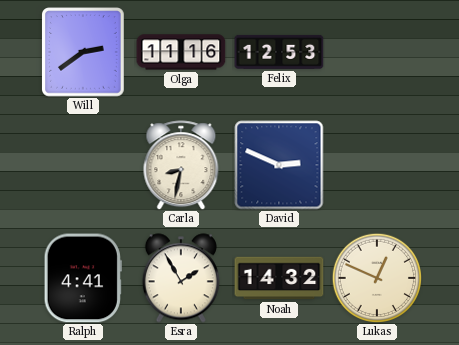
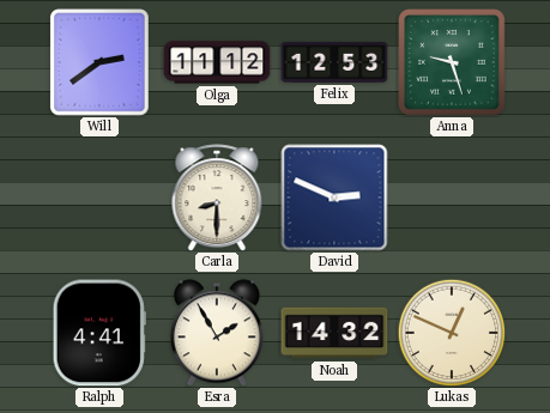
Olga: 11:16 -> 11:12
Anna: none -> 9:27
Carla: 8:32 -> 8:30
